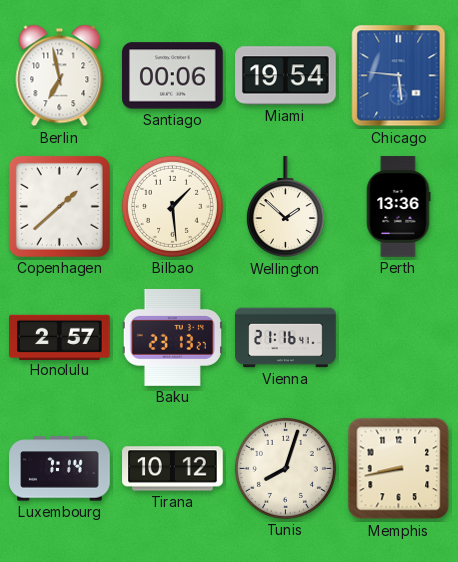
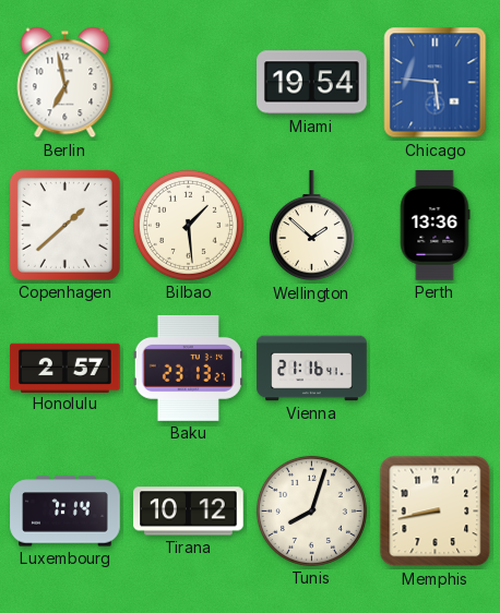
Santiago: 00:06 -> none
